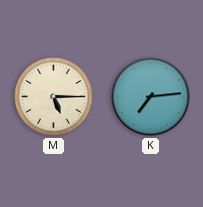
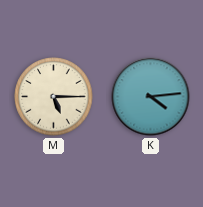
K: 7:14 -> 4:14
